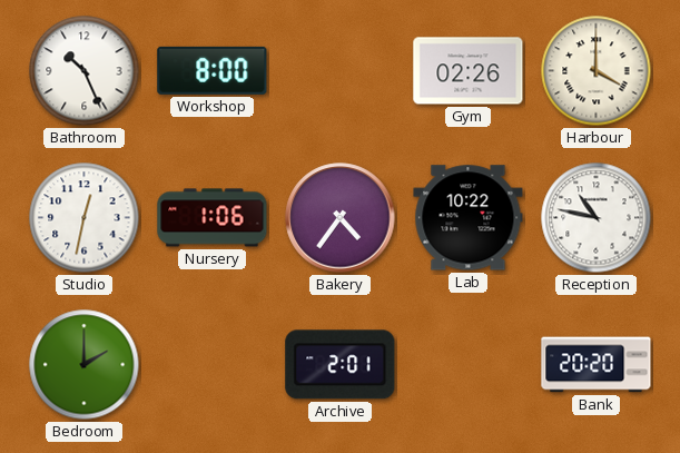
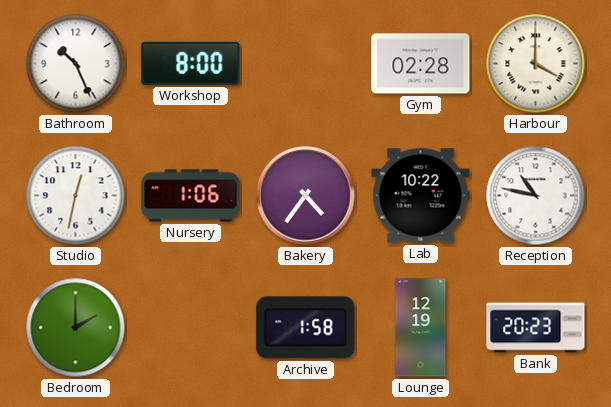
Gym: 02:26 -> 02:28
Archive: 2:01 -> 1:58
Lounge: none -> 12:19
Bank: 20:20 -> 20:23
